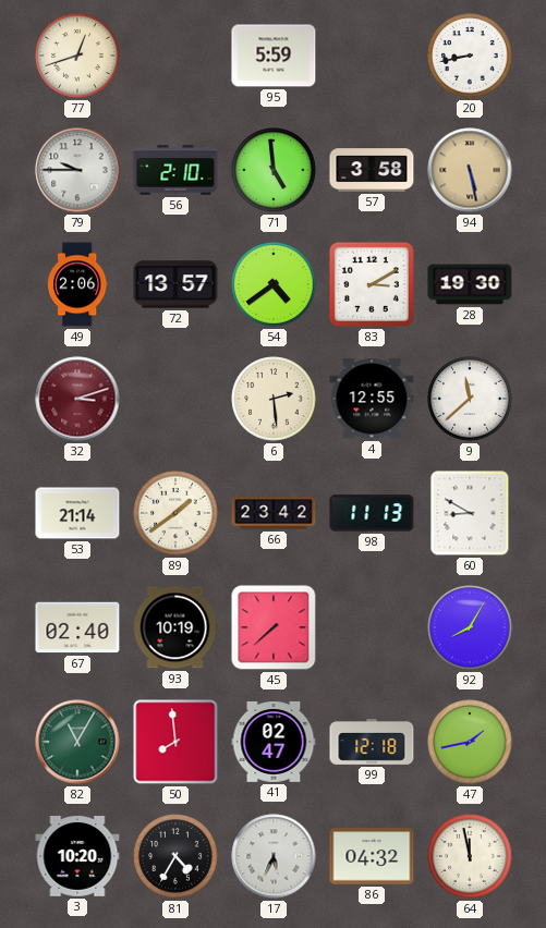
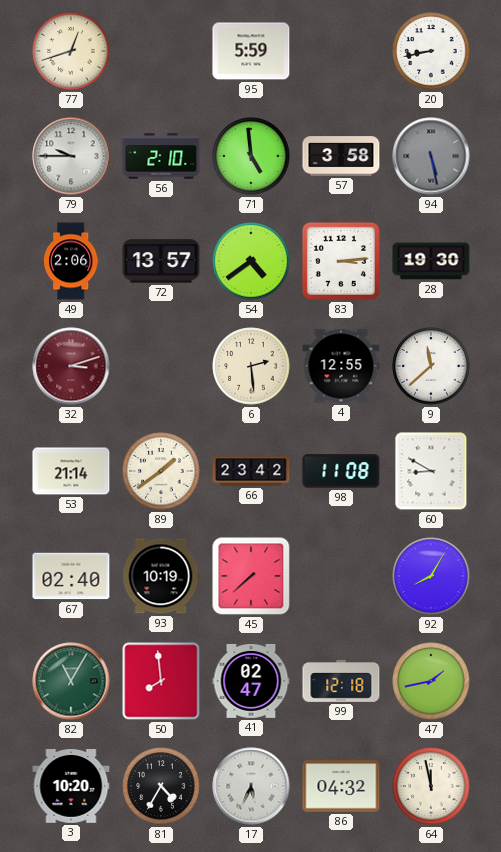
94 dial: champagne -> grey
83: 3:10 -> 3:14
98: 11:13 -> 11:08
